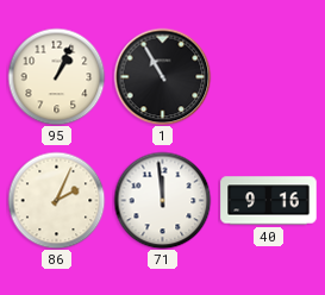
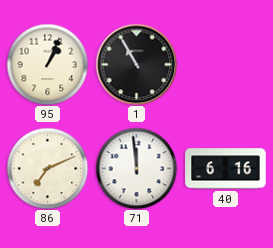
86: 2:04 -> 7:11
40: 9:16 -> 6:16
